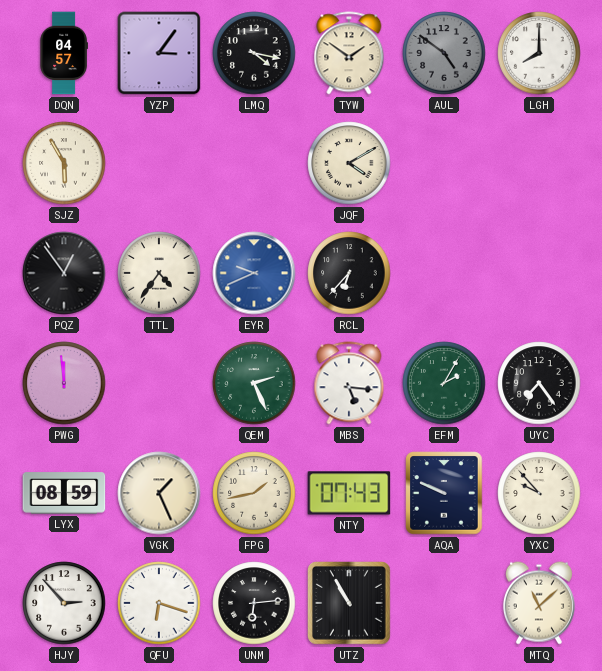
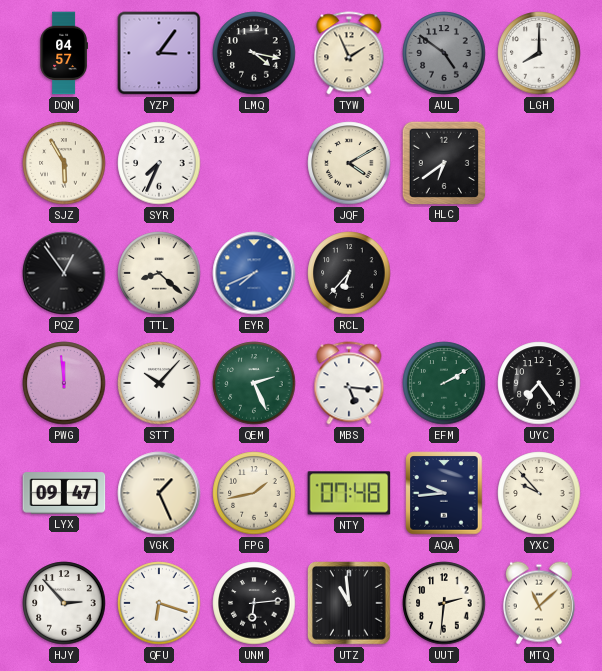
TYW: 1:51 -> 1:56
SYR: none -> 7:34
HLC: none -> 6:39
TTL: 4:36 -> 8:22
EYR: 9:41 -> 7:41
STT: none -> 10:07
EFM: 2:05 -> 2:10
LYX: 08:59 -> 09:47
NTY: 07:43 -> 07:48
AQA: 9:49 -> 9:44
UTZ: 10:55 -> 10:59
UUT: none -> 2:31
